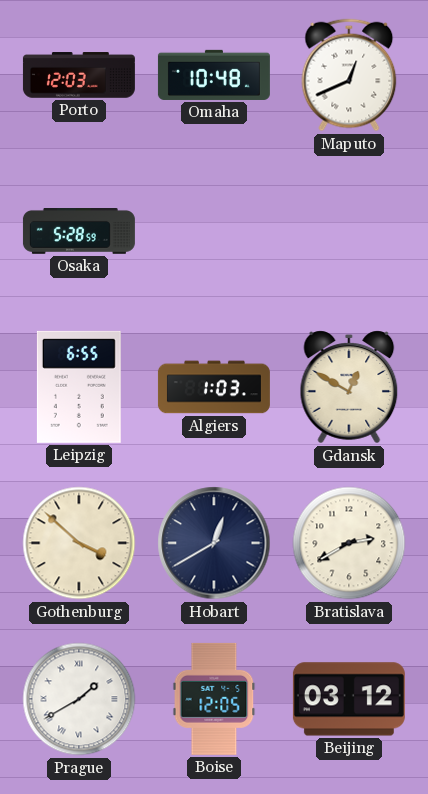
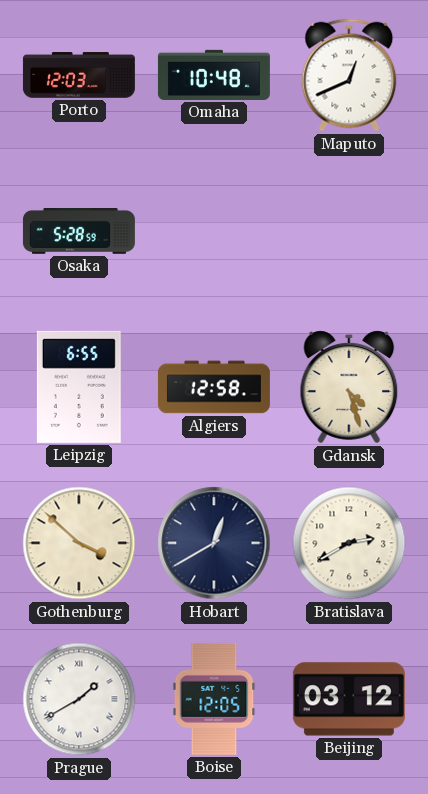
Algiers: 1:03 -> 12:58
Gdansk: 12:50 -> 4:27
